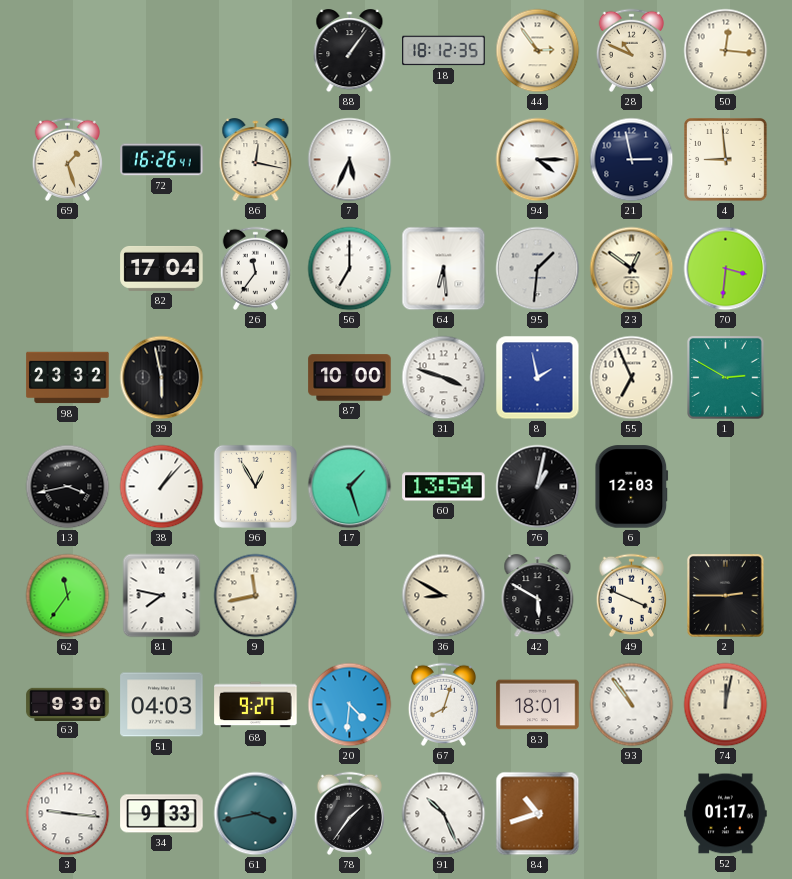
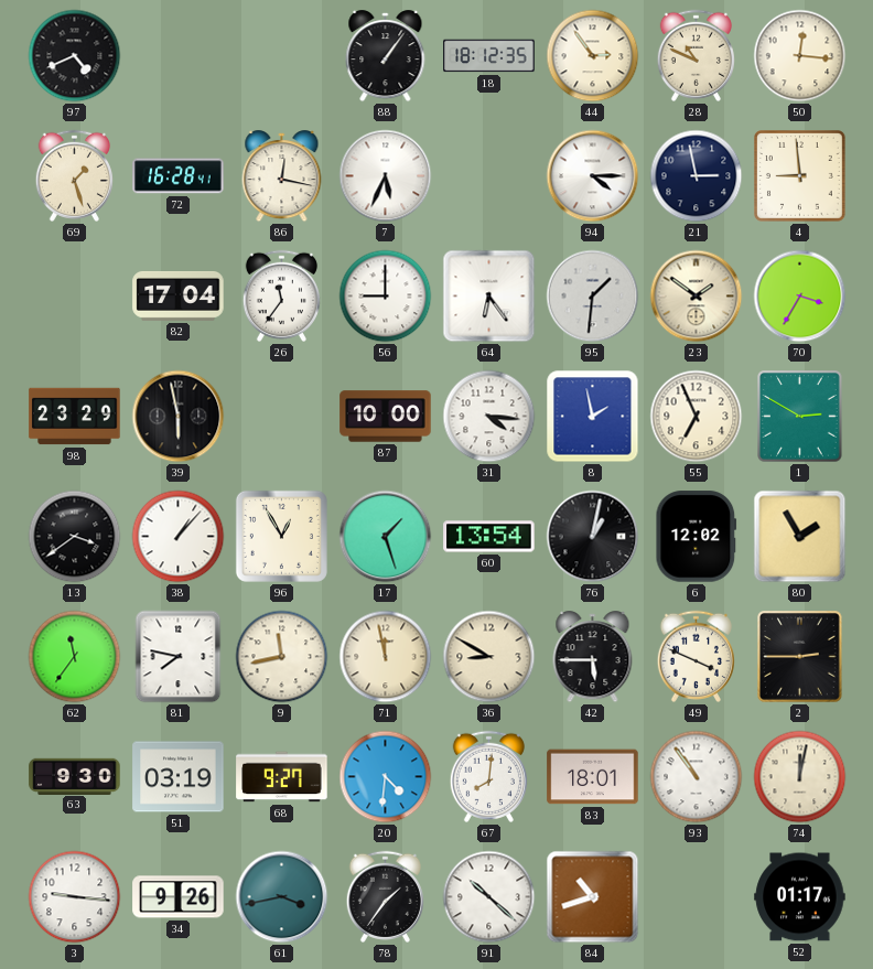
97: none -> 4:41
72: 16:26 -> 16:28
56: 7:00 -> 9:00
64: 6:29 -> 6:24
23: 12:51 -> 1:51
70: 3:31 -> 3:35
98: 23:32 -> 23:29
31: 3:48 -> 4:16
13: 3:43 -> 3:39
6: 12:03 -> 12:02
80: none -> 1:55
71: none -> 11:58
42: 5:50 -> 5:45
51: 04:03 -> 03:19
67: 8:03 -> 8:01
34: 9:33 -> 9:26
91: 10:26 -> 10:22
